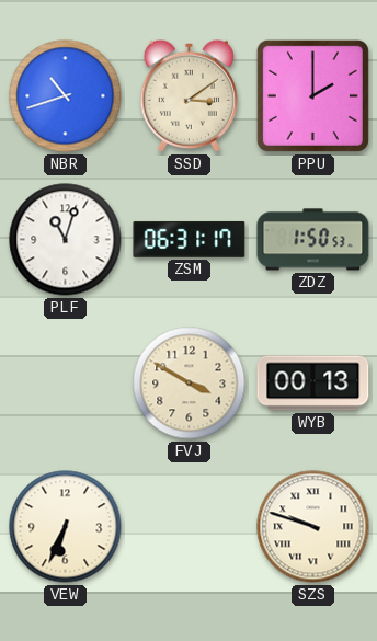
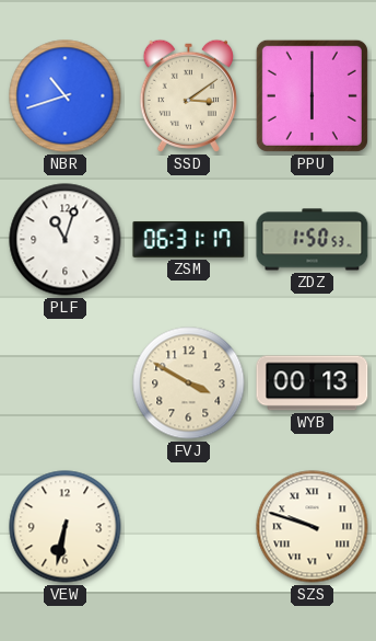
PPU: 2:00 -> 6:00
VEW: 6:34 -> 6:32
